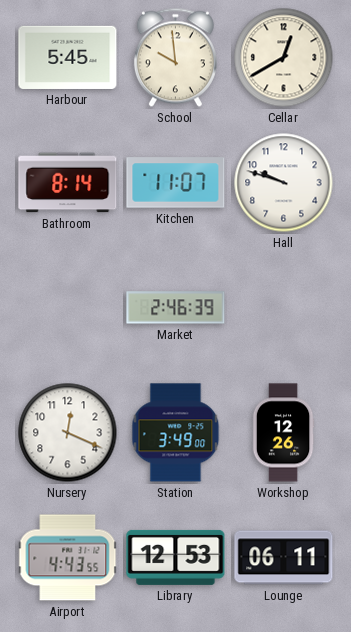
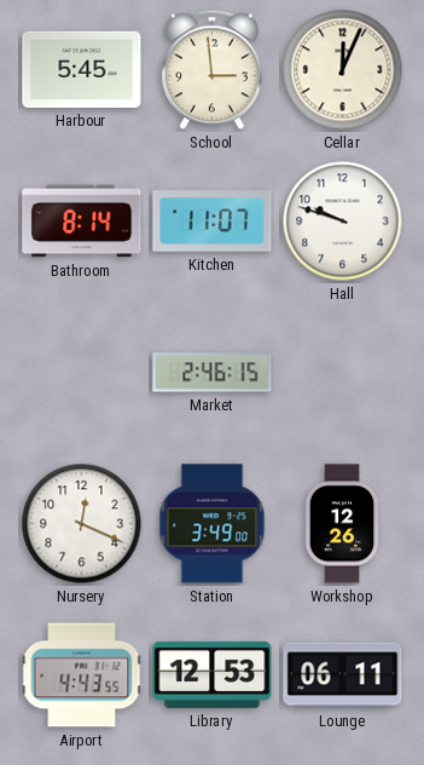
School: 9:59 -> 2:59
Cellar: 12:40 -> 12:04
Market: 2:46:39 -> 2:46:15
